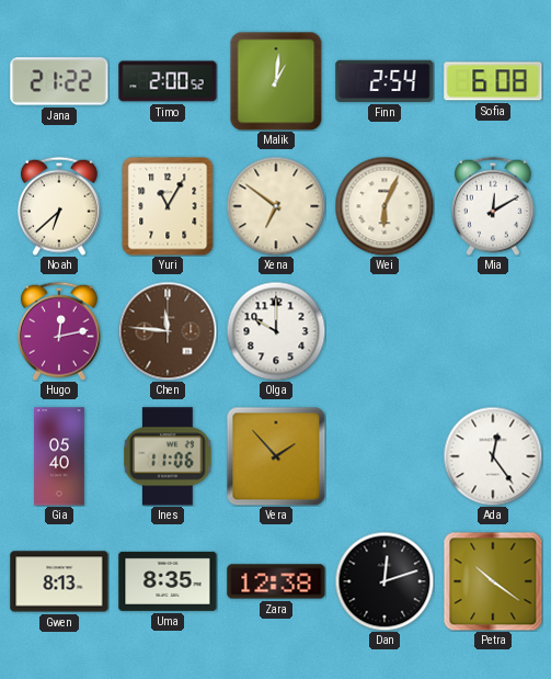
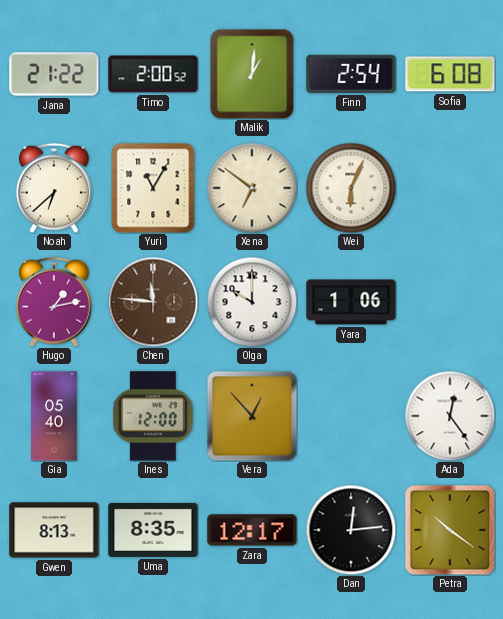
Mia: 12:10 -> none
Hugo: 12:13 -> 1:13
Yara: none -> 1:06
Ines: 11:06 -> 12:00
Vera: 1:53 -> 12:53
Zara: 12:38 -> 12:17
Dan: 12:12 -> 12:14
